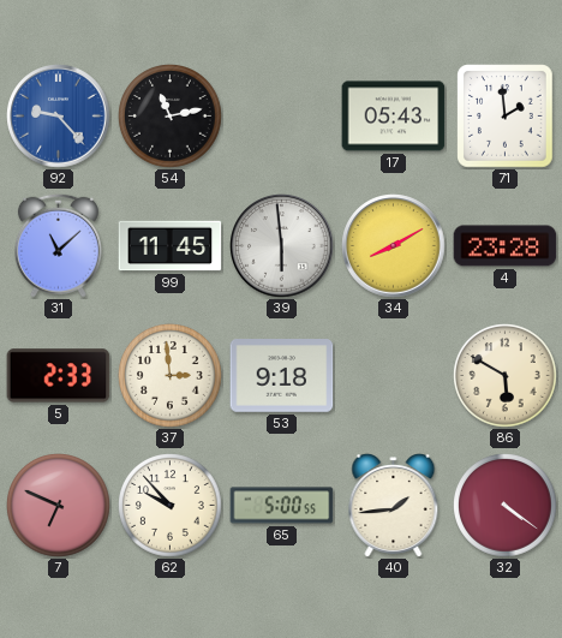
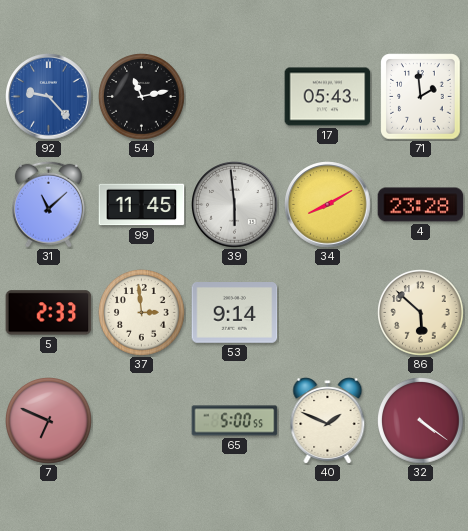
53: 9:18 -> 9:14
86: 5:50 -> 5:52
62: 9:53 -> none
40: 1:44 -> 1:49
